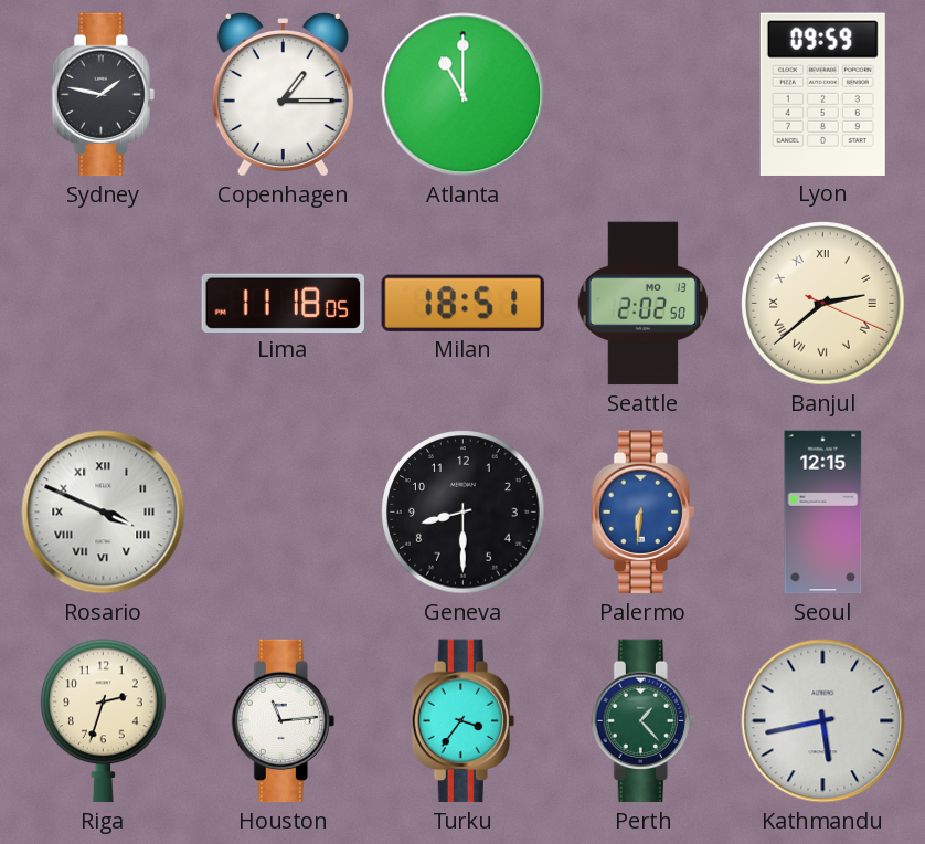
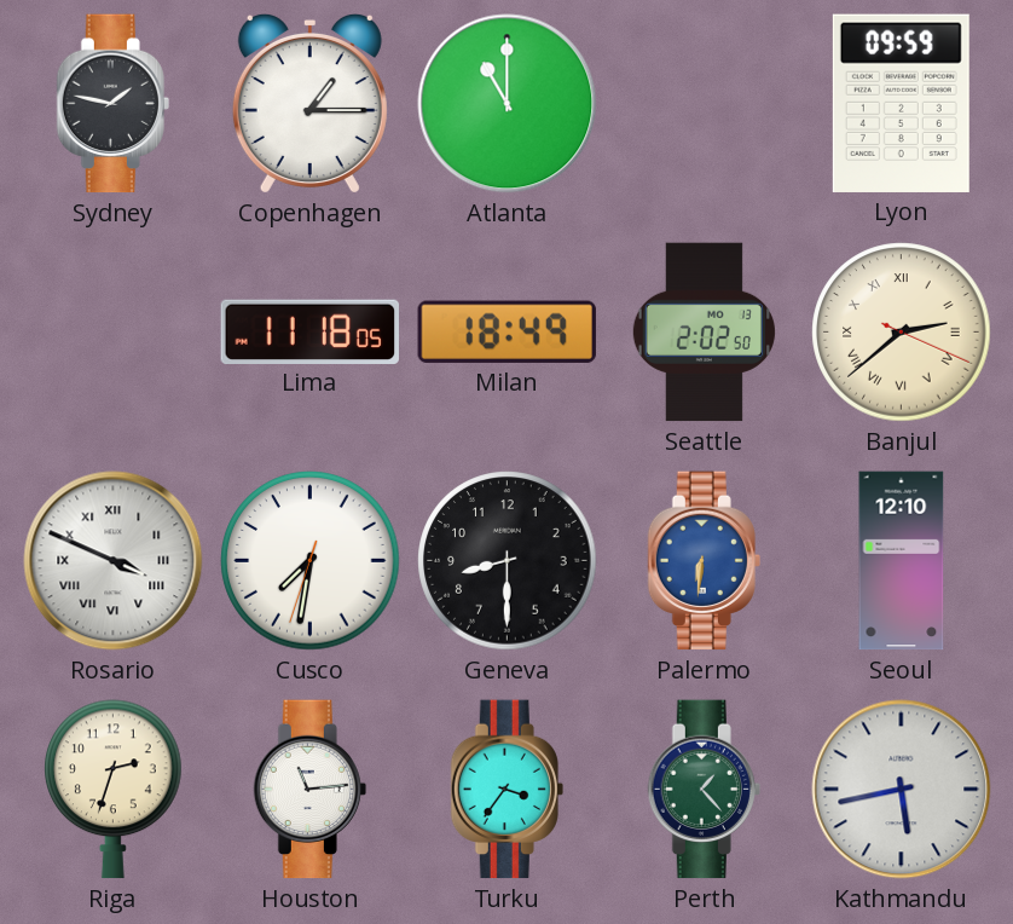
Milan: 18:51 -> 18:49
Cusco: none -> 7:31
Seoul: 12:15 -> 12:10
